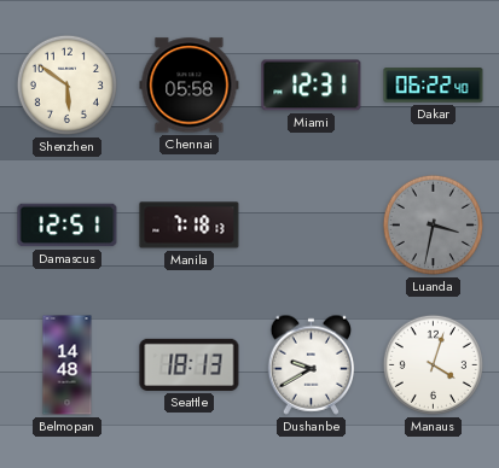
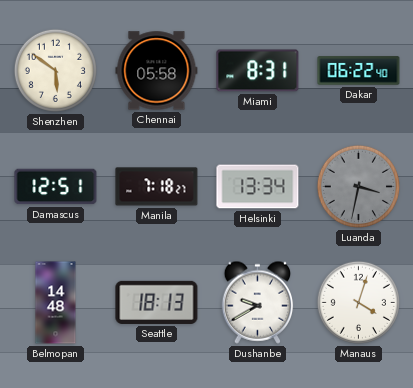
Miami: 12:31 -> 8:31
Manila: 7:18:13 -> 7:18:27
Helsinki: none -> 13:34
